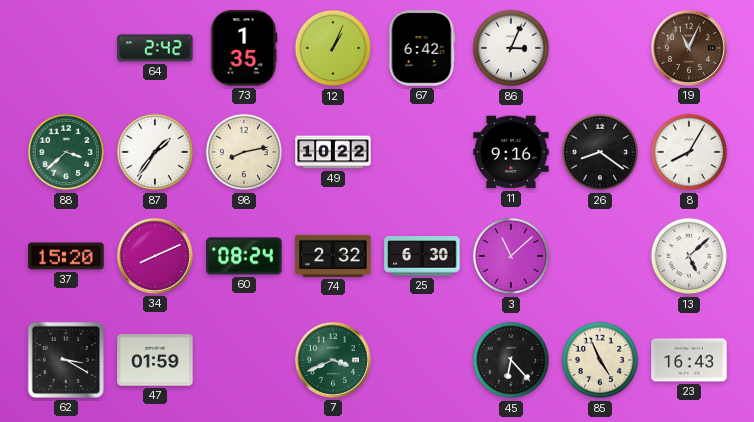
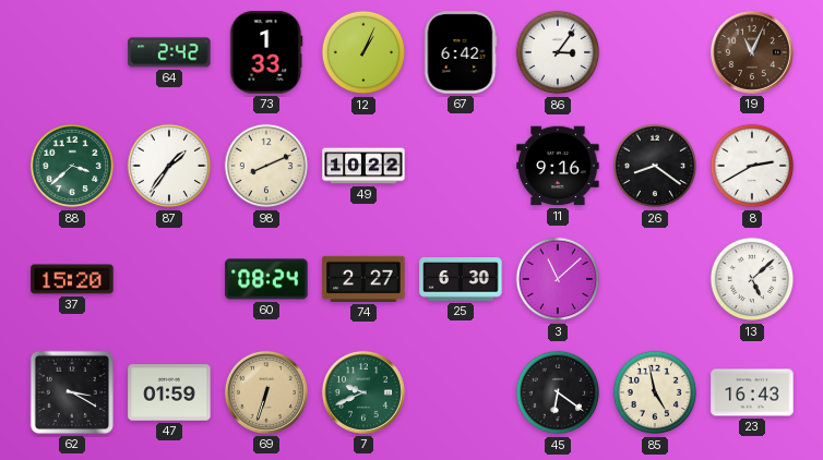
73: 1:35 -> 1:33
86: 3:04 -> 3:06
98: 8:13 -> 8:11
8: 8:05 -> 2:40
34: 8:11 -> none
74: 2:32 -> 2:27
69: none -> 6:33
7: 3:41 -> 9:41
45: 6:23 -> 6:21
85: 4:56 -> 4:58
